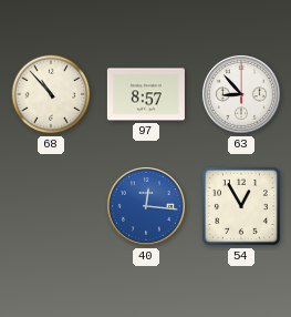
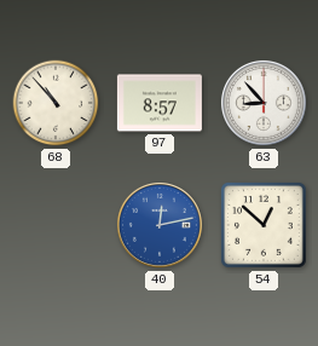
40: 12:16 -> 12:13
54: 12:55 -> 12:52
